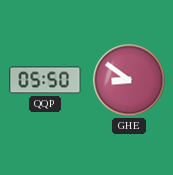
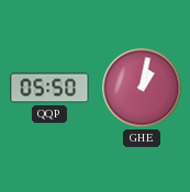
GHE: 8:51 -> 1:02
